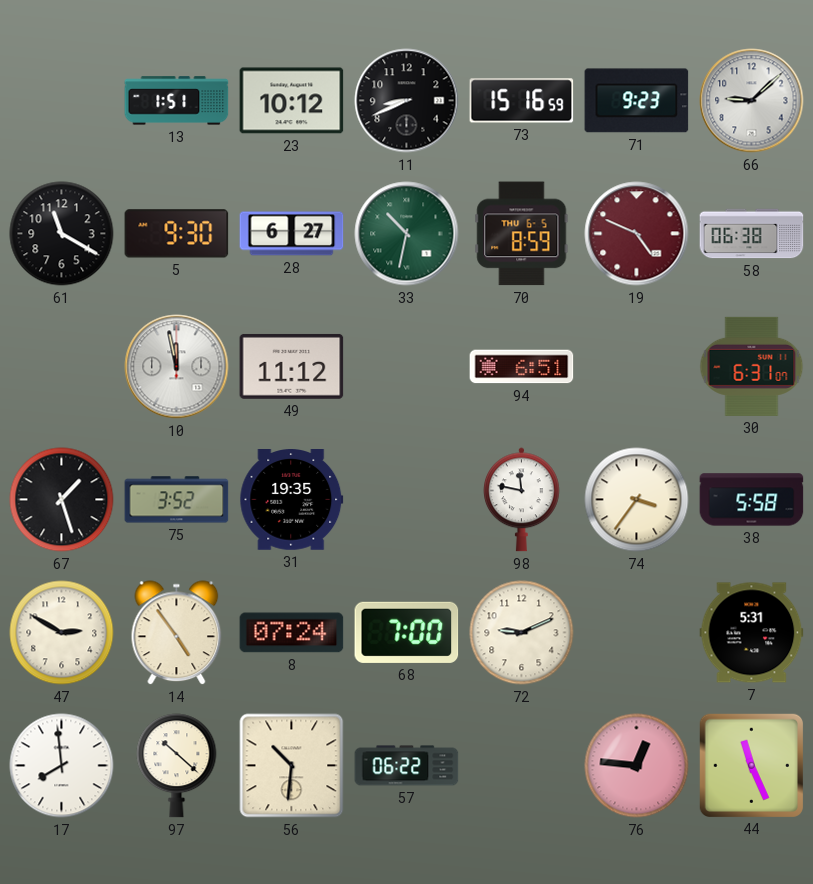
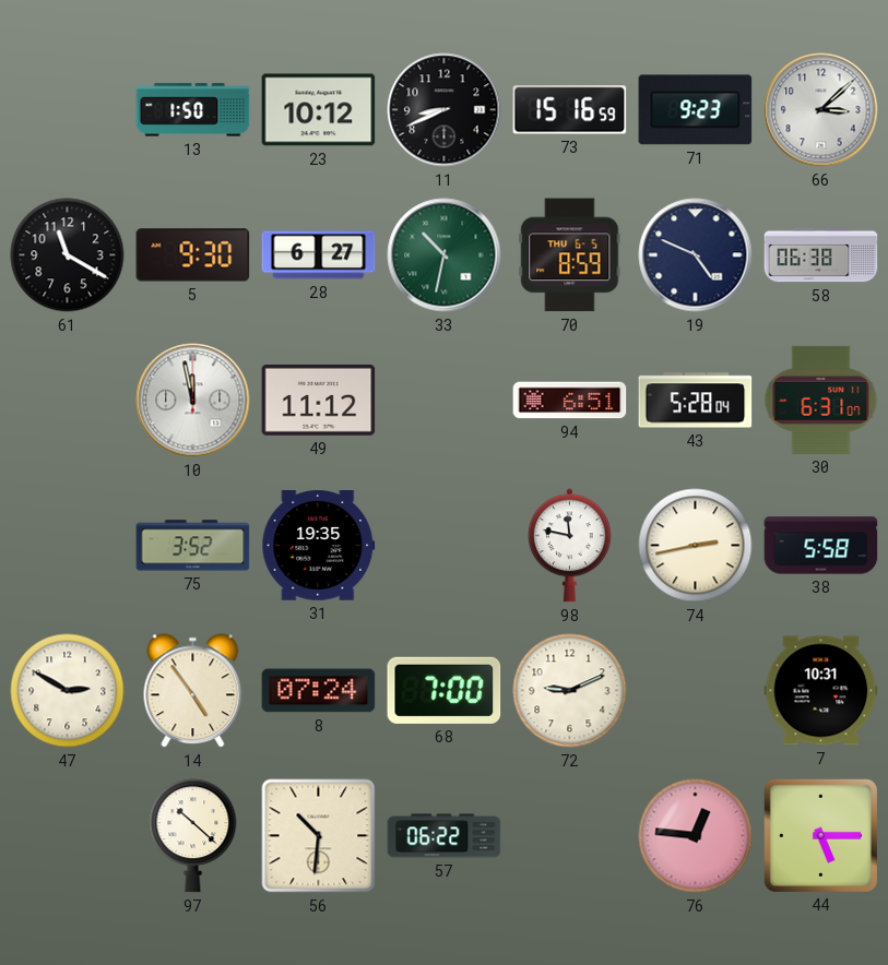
13: 1:51 -> 1:50
66: 9:08 -> 3:08
19 dial: burgundy -> navy
43: none -> 5:28
67: 1:27 -> none
74: 3:36 -> 2:43
7: 5:31 -> 10:31
17: 7:59 -> none
44: 11:26 -> 5:15
